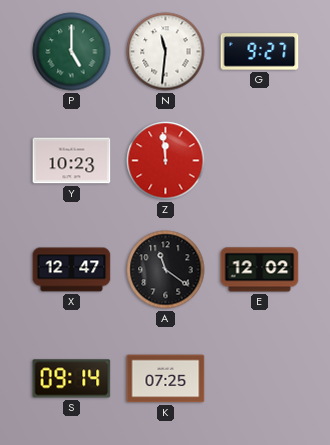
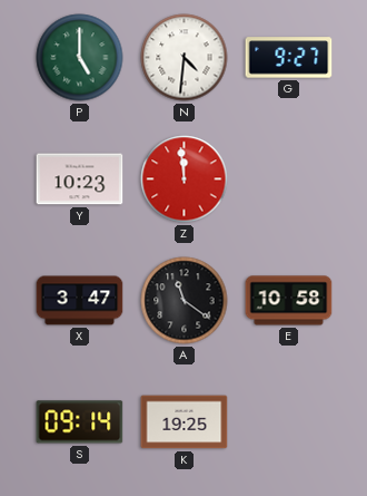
N: 11:31 -> 4:31
X: 12:47 -> 3:47
E: 12:02 -> 10:58
K: 07:25 -> 19:25
